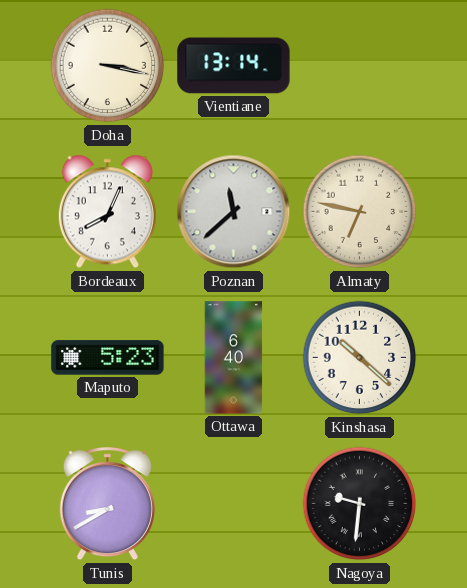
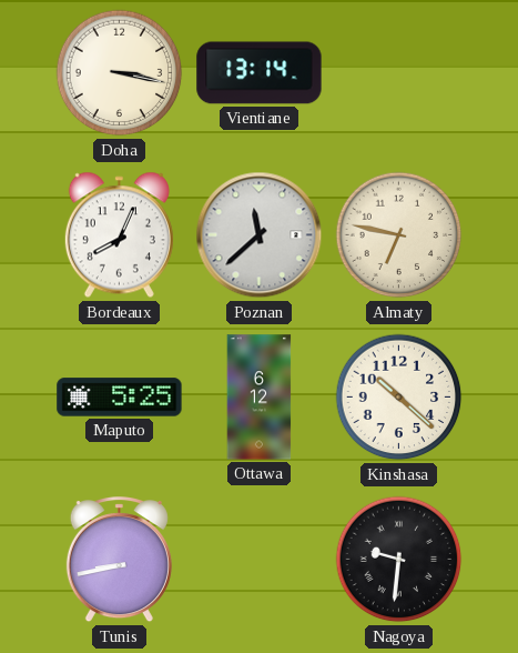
Maputo: 5:23 -> 5:25
Ottawa: 6:40 -> 6:12
Tunis: 8:40 -> 8:43
